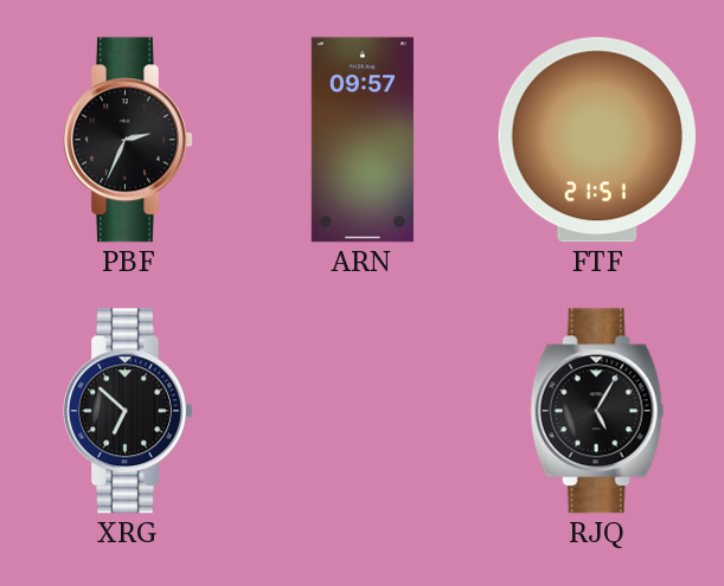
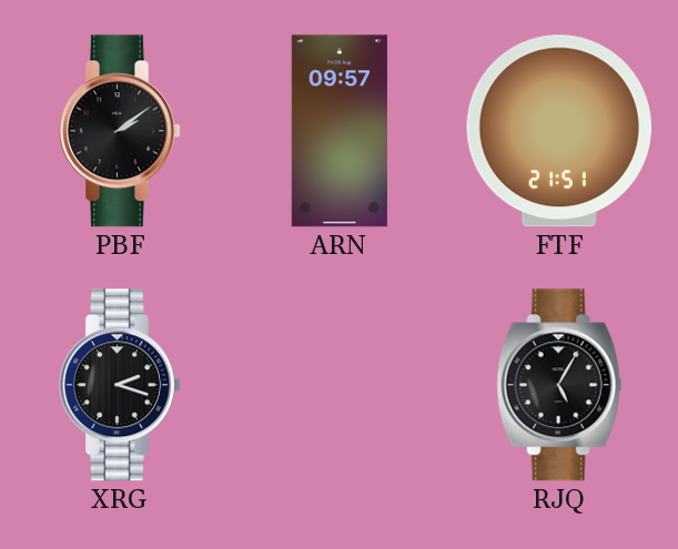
PBF: 2:34 -> 2:09
XRG: 6:52 -> 2:18
